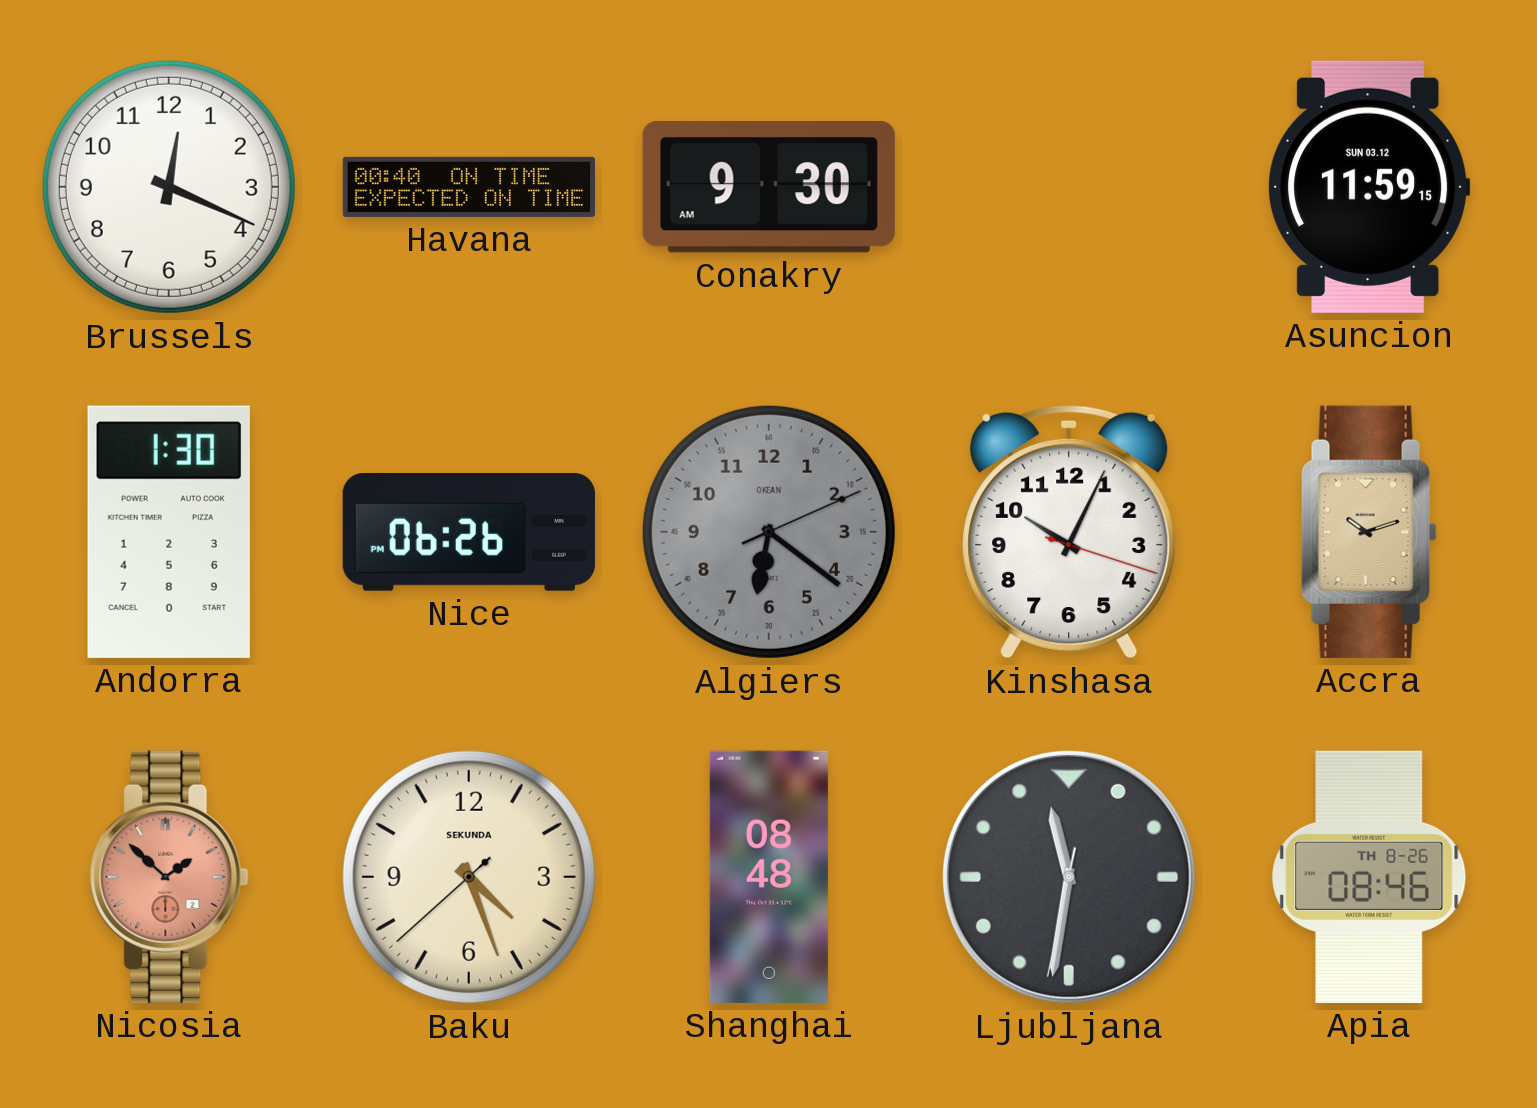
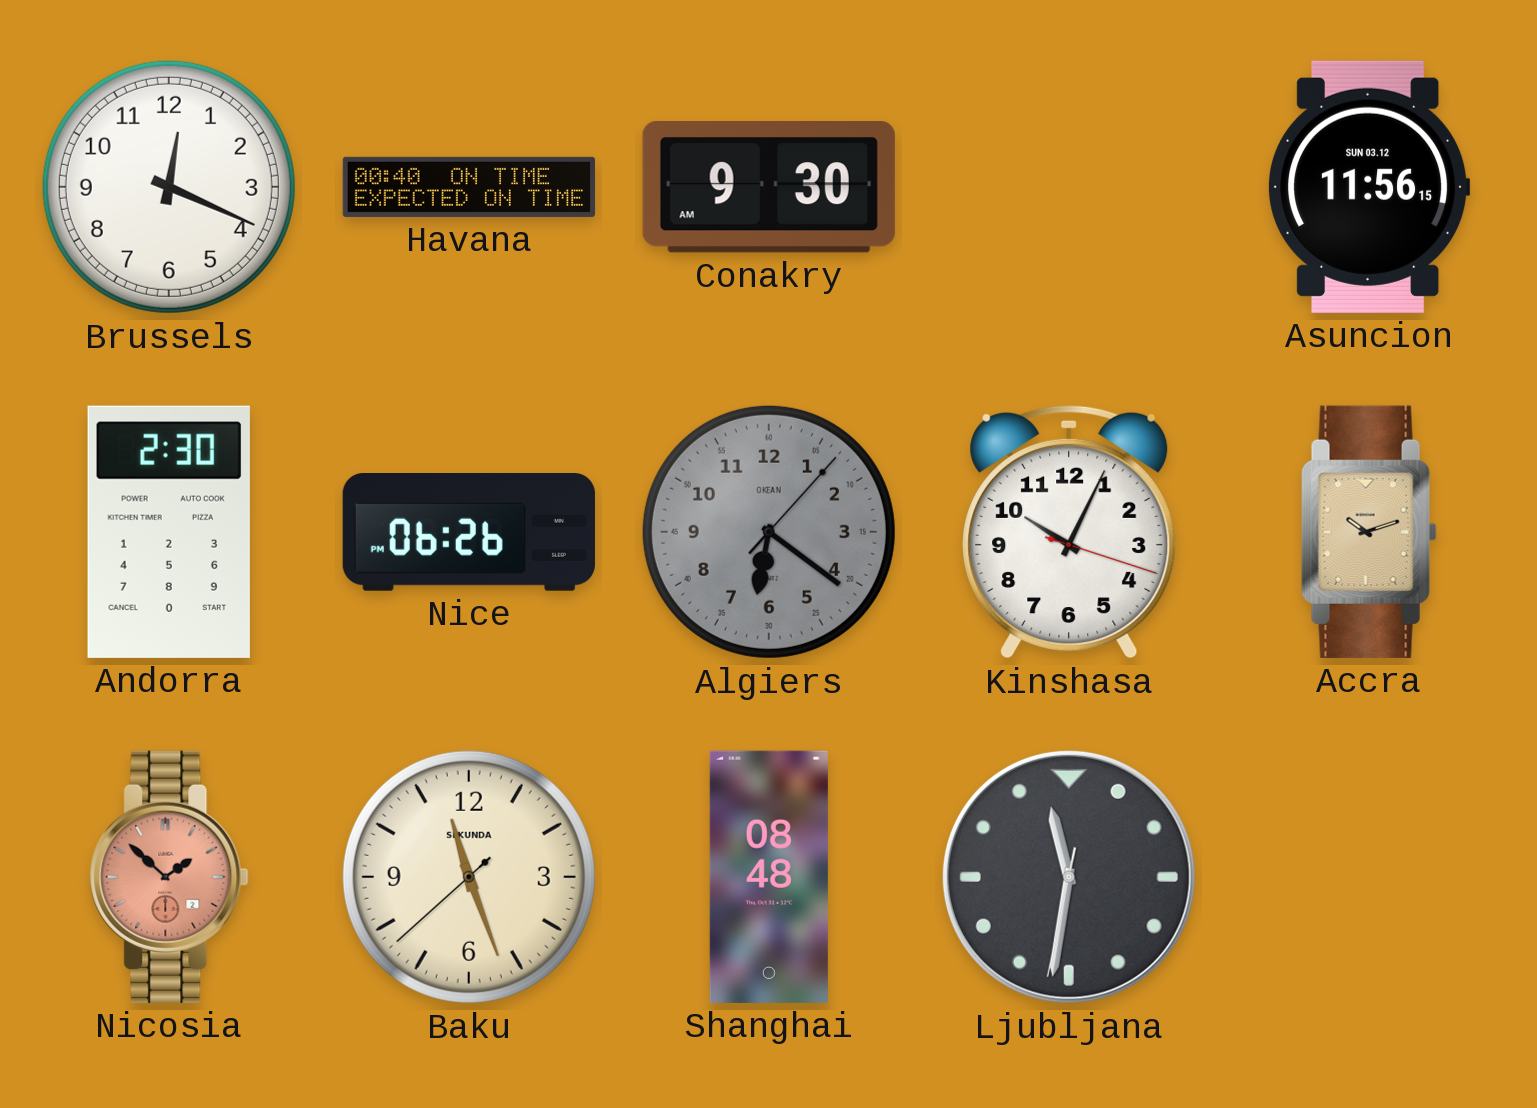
Asuncion: 11:59 -> 11:56
Andorra: 1:30 -> 2:30
Algiers: 6:21:11 -> 6:21:07
Baku: 4:26 -> 11:26
Apia: 08:46 -> none
